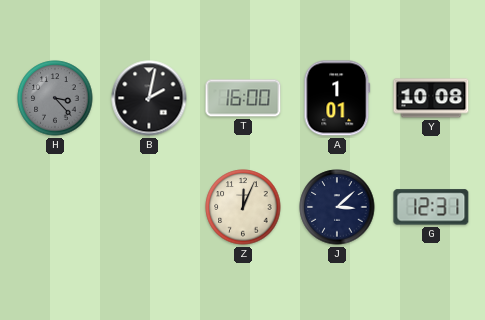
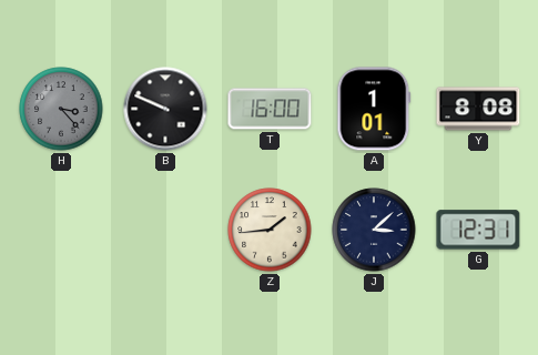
B: 2:02 -> 9:49
Y: 10:08 -> 8:08
Z: 12:04 -> 1:44
